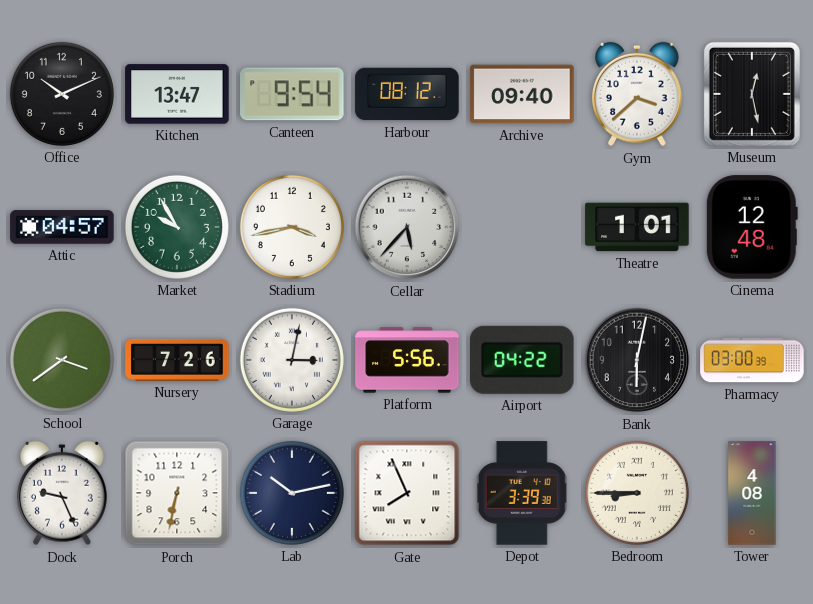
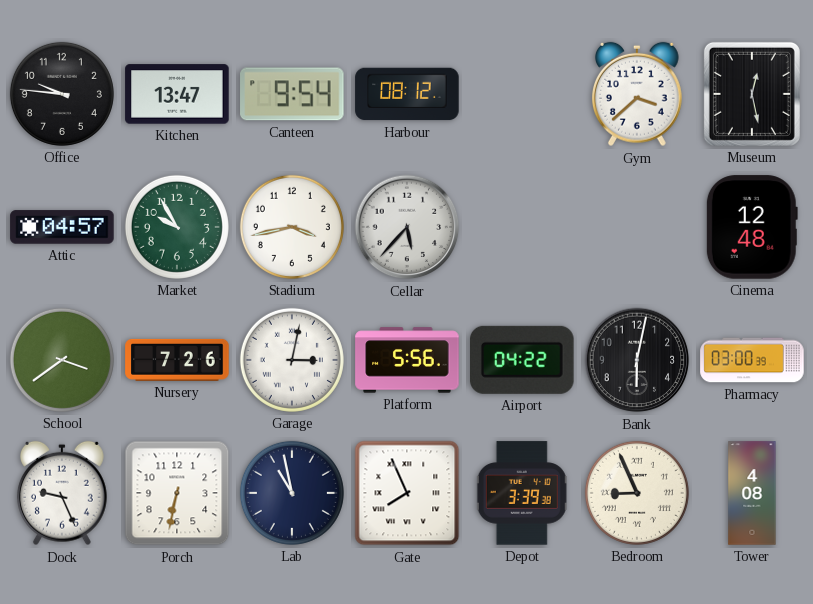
Office: 10:11 -> 9:46
Archive: 09:40 -> none
Theatre: 1:01 -> none
Lab: 10:13 -> 10:58
Bedroom: 8:45 -> 8:56
